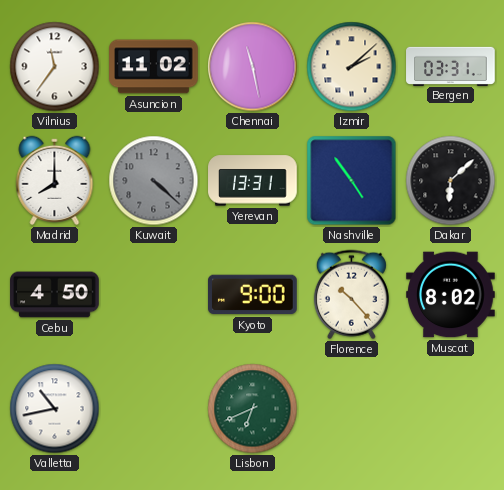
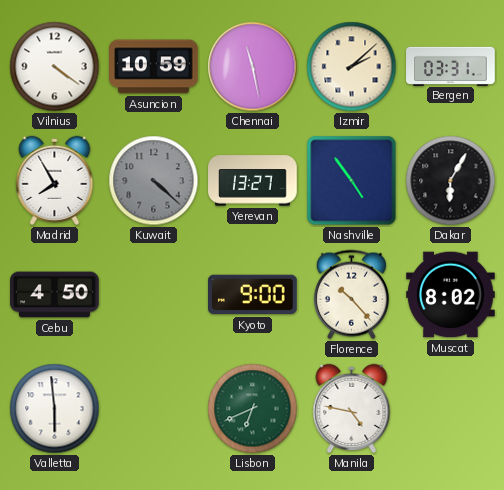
Vilnius: 11:36 -> 4:21
Asuncion: 11:02 -> 10:59
Madrid: 8:00 -> 7:55
Yerevan: 13:31 -> 13:27
Dakar: 6:08 -> 6:05
Valletta: 10:43 -> 5:59
Manila: none -> 4:47
